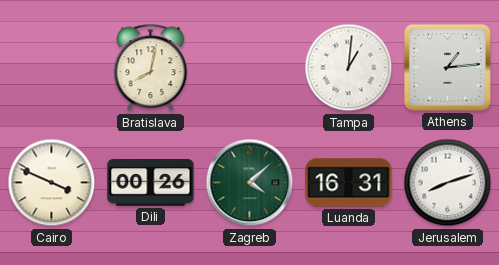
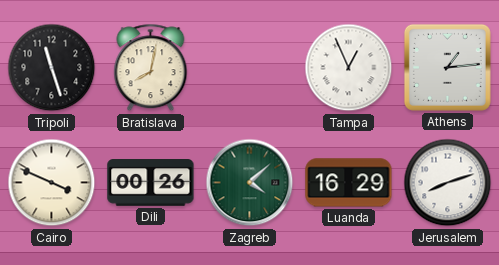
Tripoli: none -> 11:27
Tampa: 1:01 -> 12:56
Luanda: 16:31 -> 16:29
